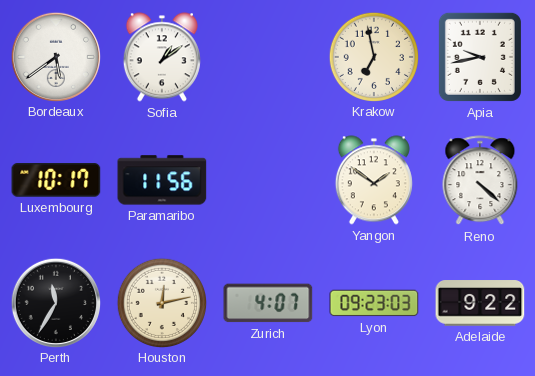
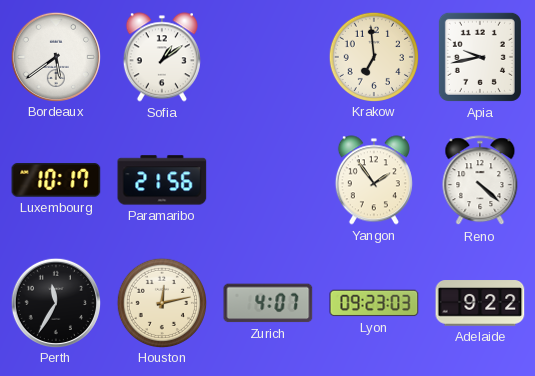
Krakow: 6:58 -> 6:59
Paramaribo: 11:56 -> 21:56
Yangon: 1:51 -> 1:54
